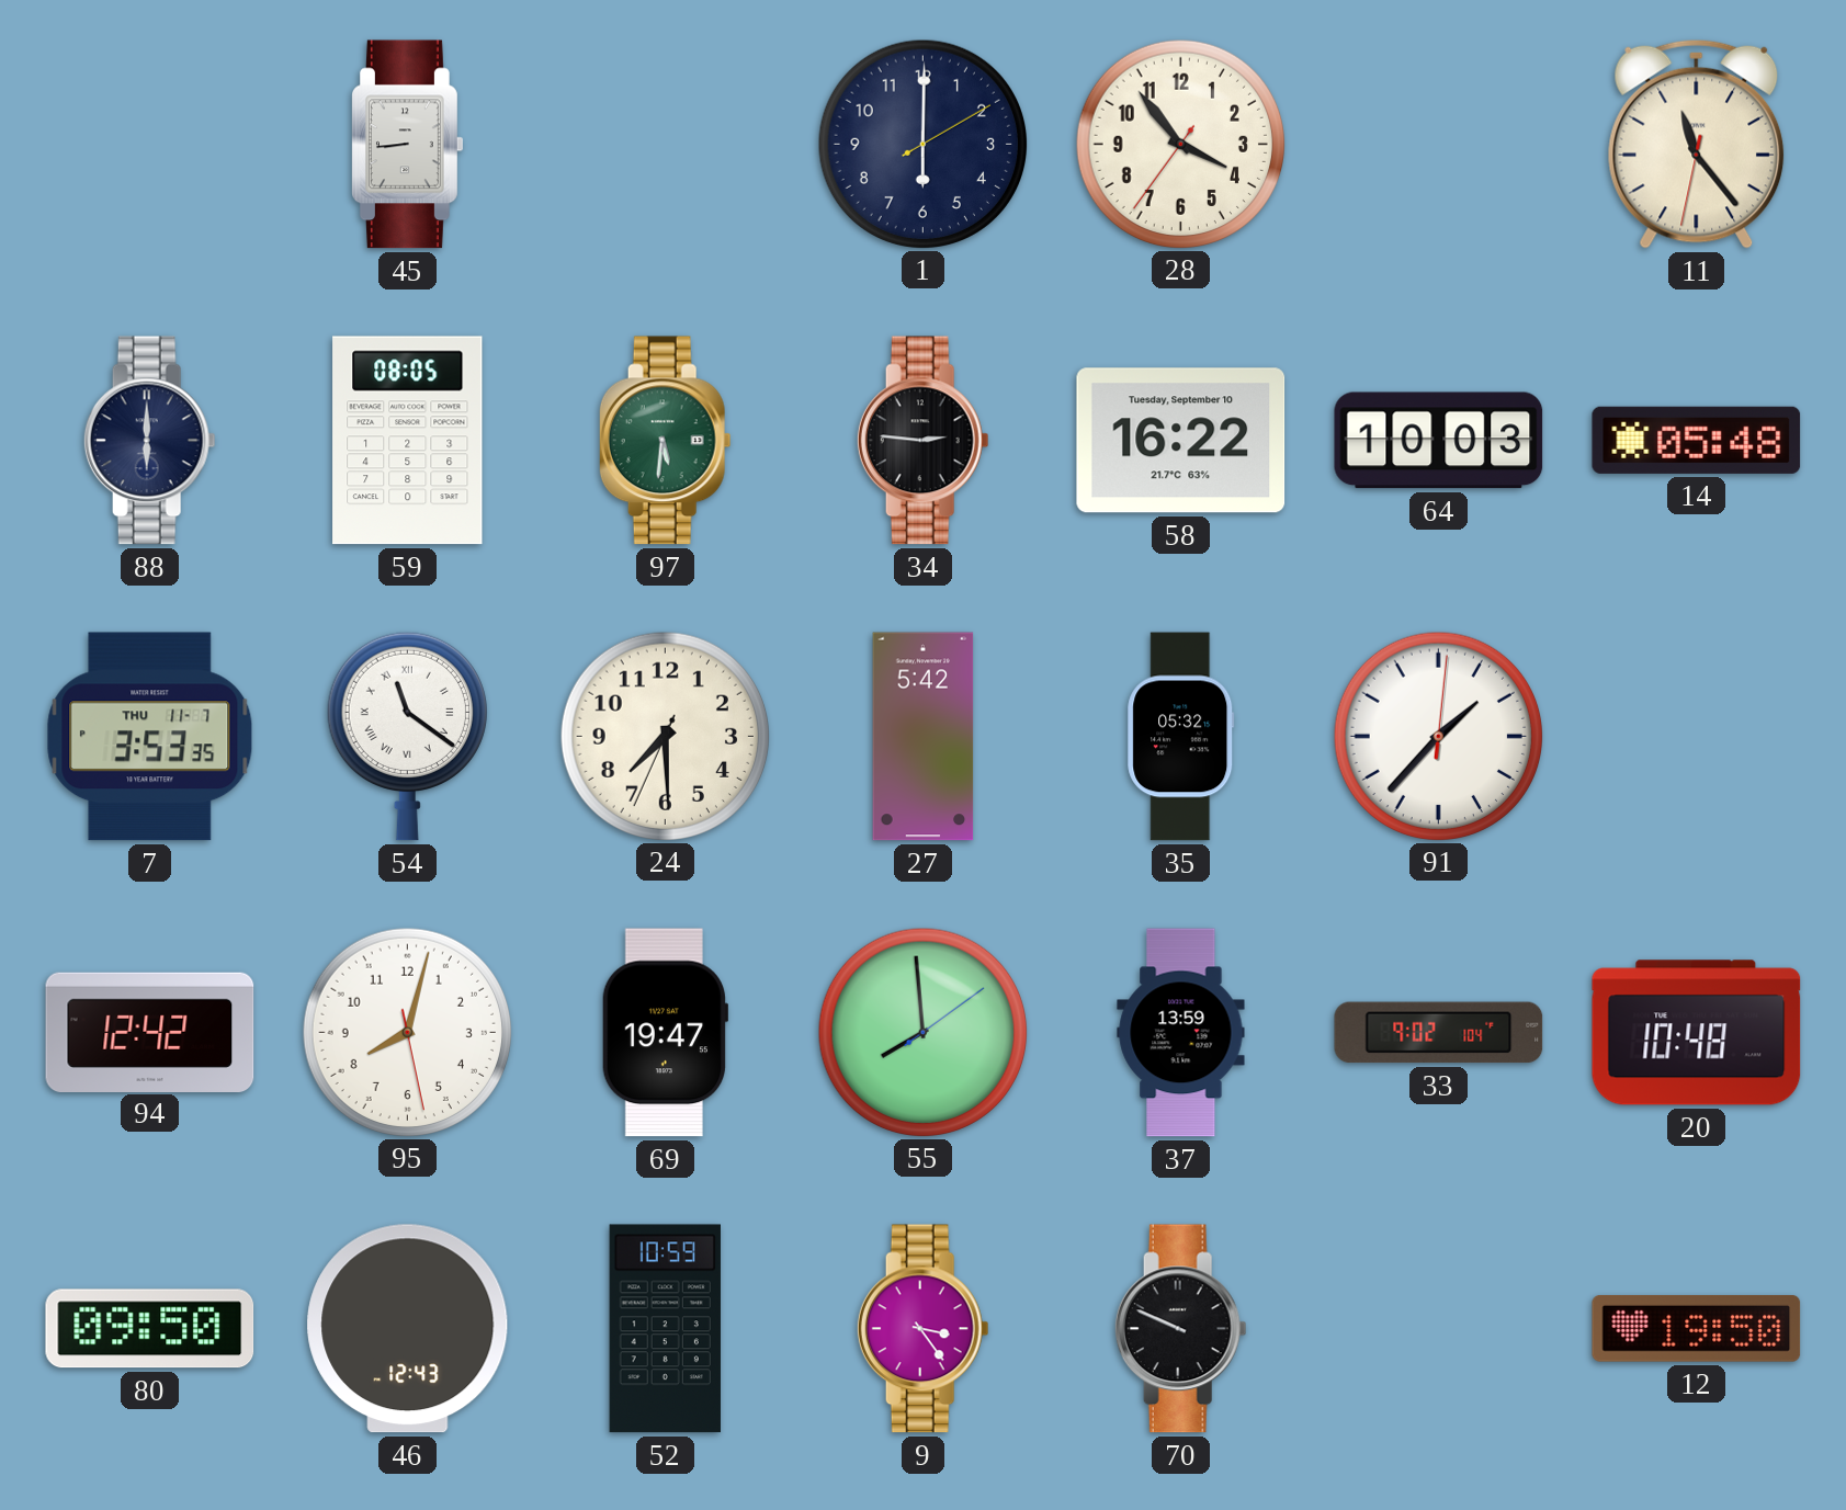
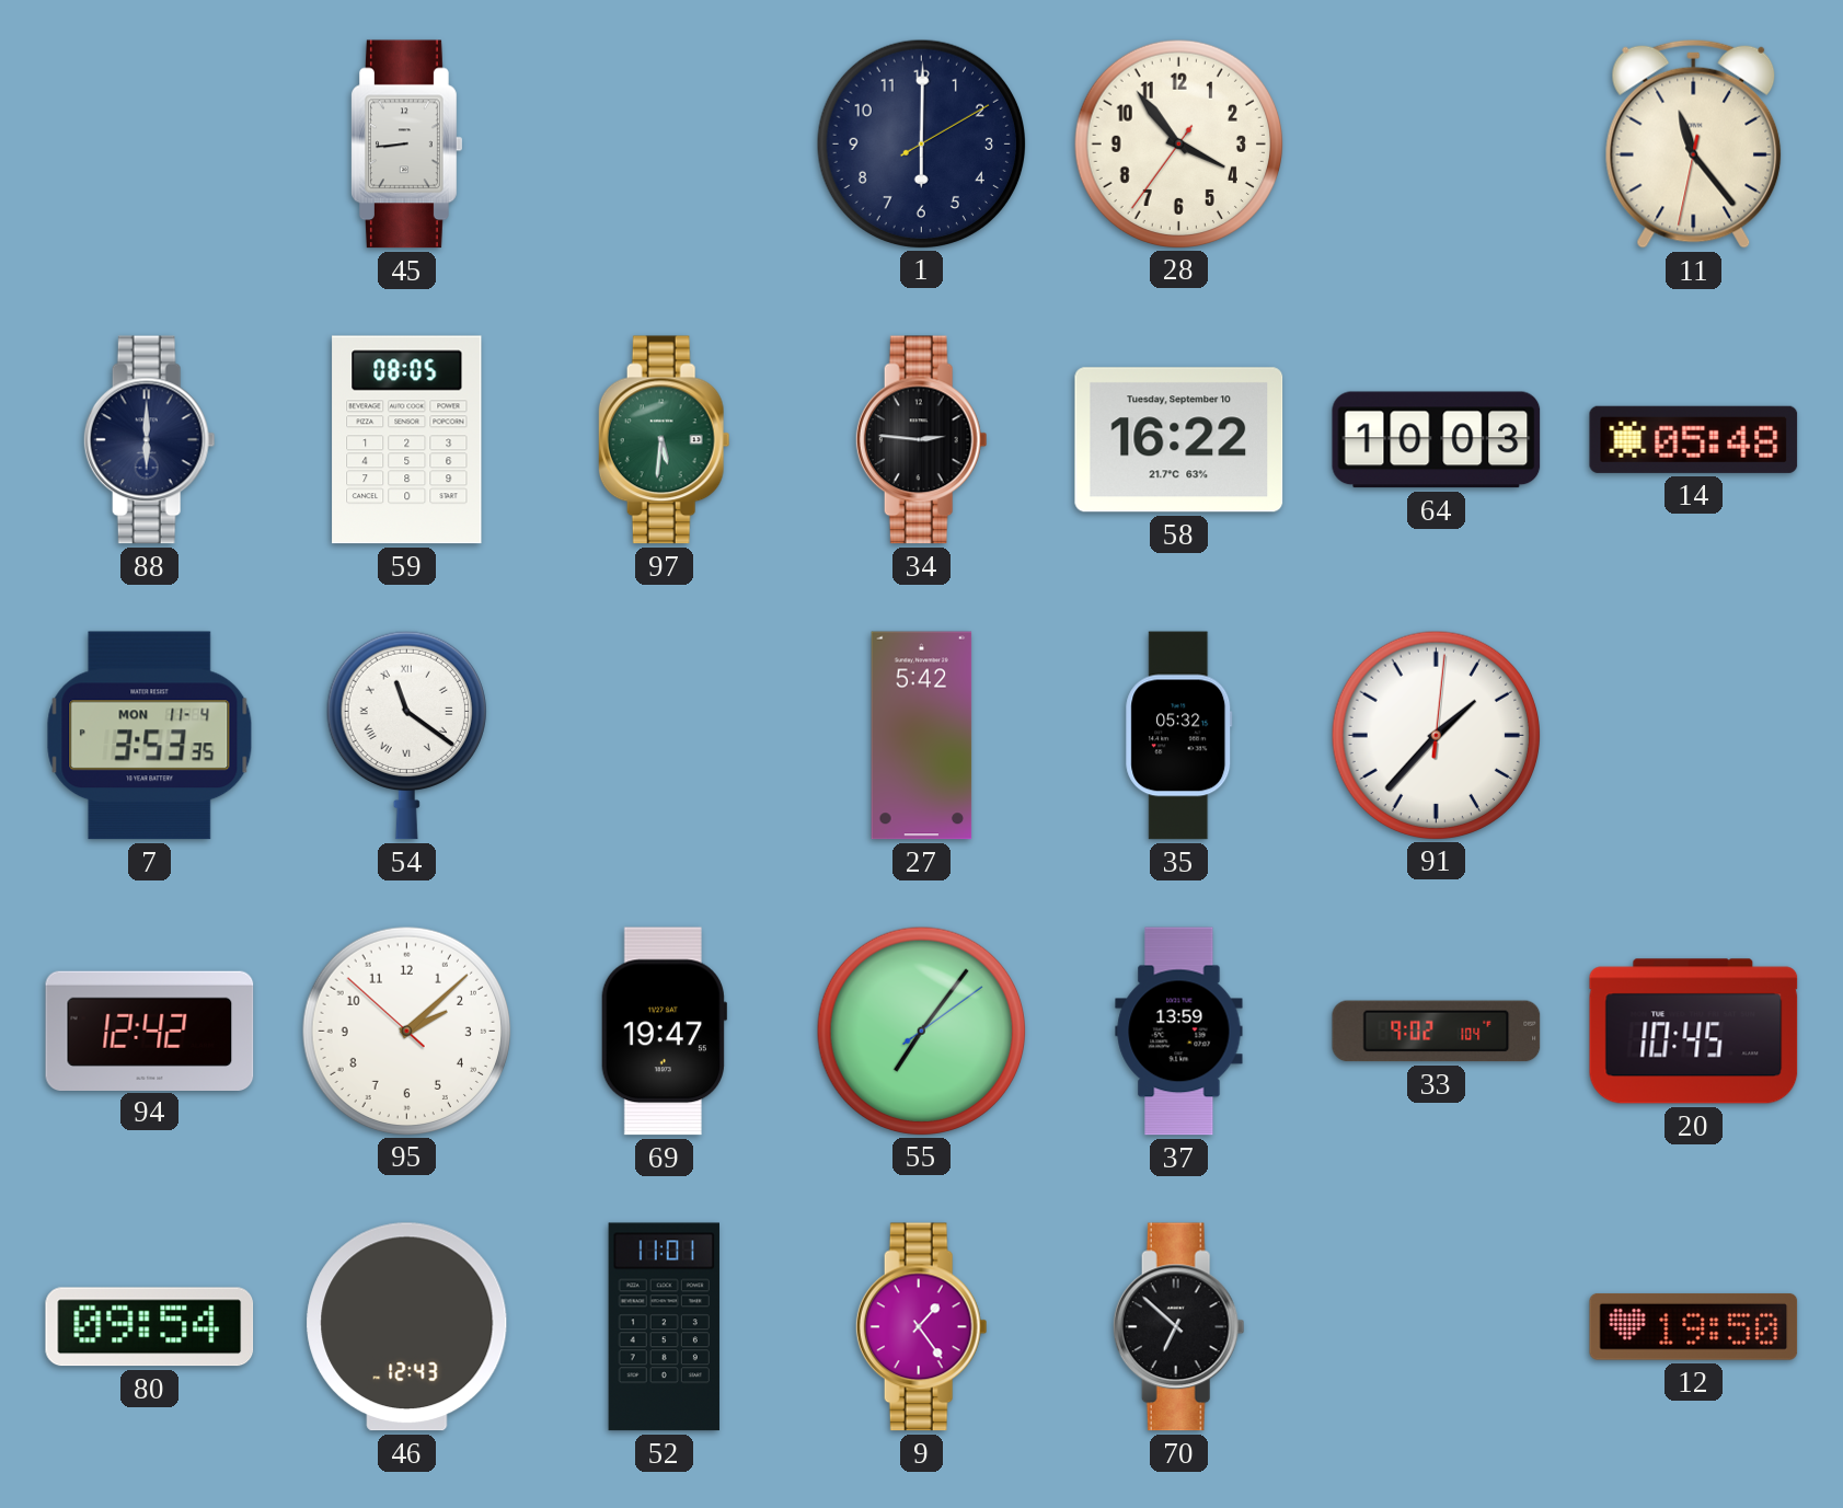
7 date: THU 11-7 -> MON 11-4
24: 7:29 -> none
95: 8:02 -> 2:07
55: 7:59 -> 7:06
20: 10:48 -> 10:45
80: 09:50 -> 09:54
52: 10:59 -> 11:01
9: 3:24 -> 1:24
70: 9:49 -> 6:52
